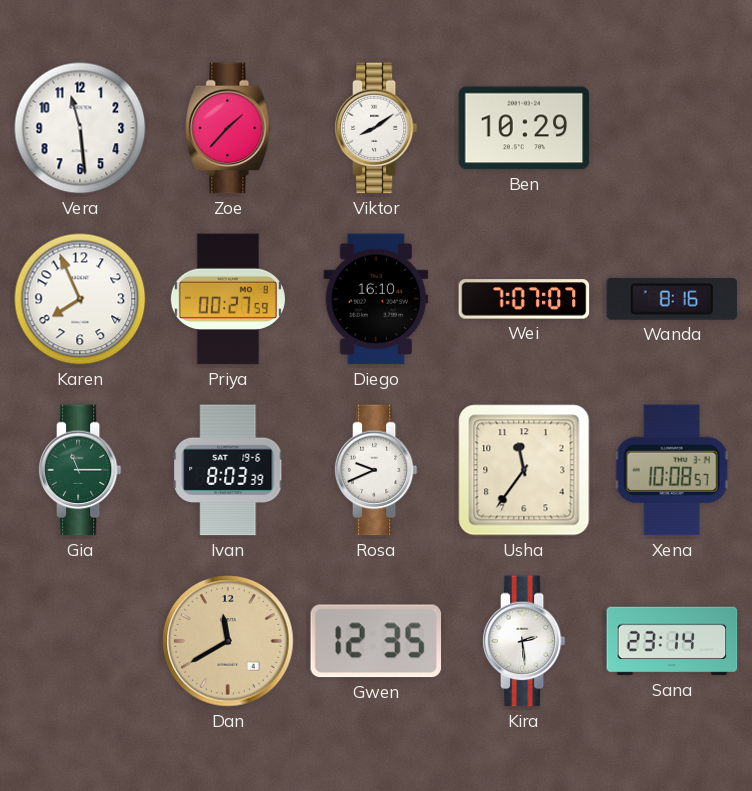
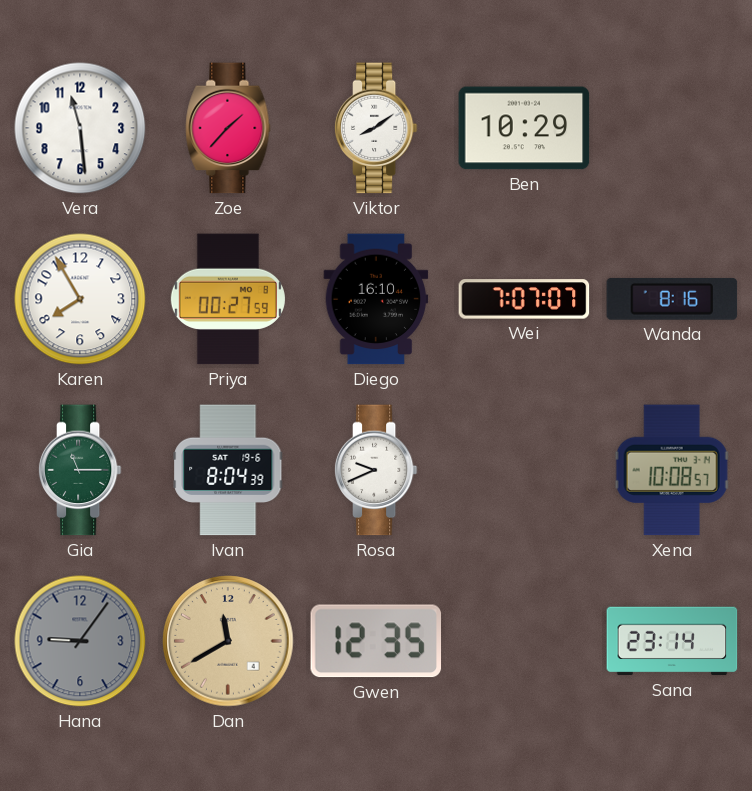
Karen: 7:56 -> 7:55
Ivan: 8:03 -> 8:04
Usha: 11:36 -> none
Hana: none -> 9:06
Kira: 2:29 -> none
